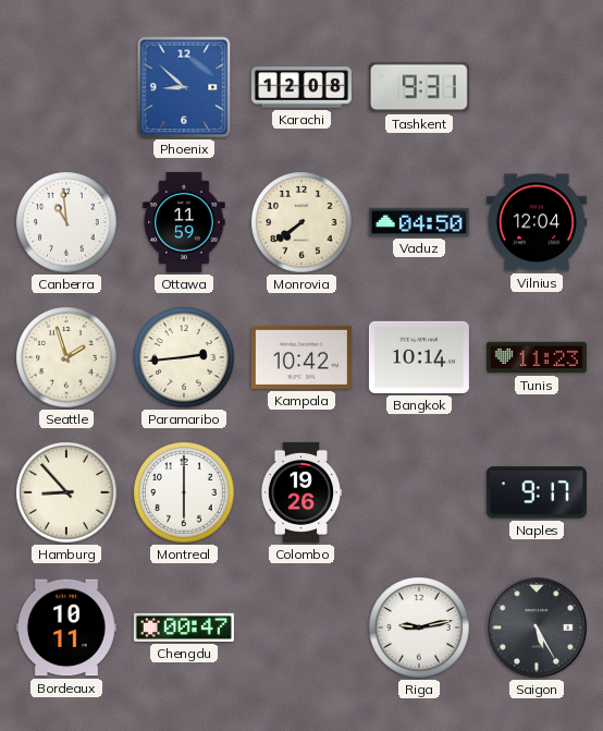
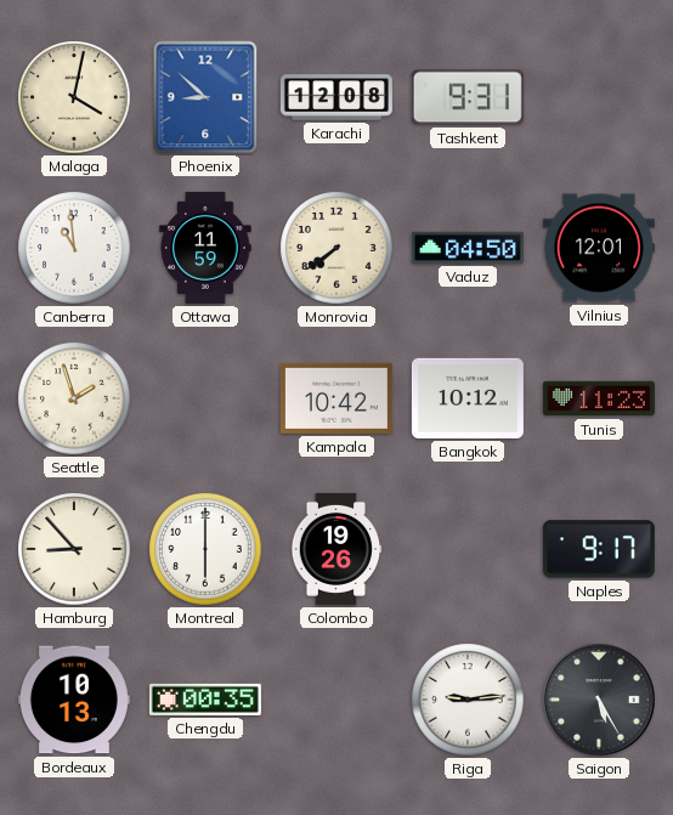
Malaga: none -> 4:02
Vilnius: 12:04 -> 12:01
Paramaribo: 2:44 -> none
Bangkok: 10:14 -> 10:12
Bordeaux: 10:11 -> 10:13
Chengdu: 00:47 -> 00:35
Riga: 9:13 -> 9:14
